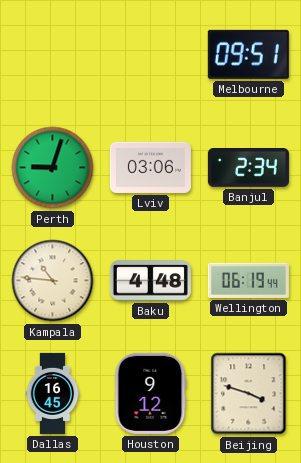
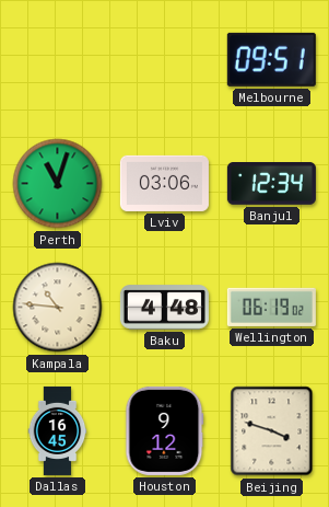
Perth: 9:03 -> 11:03
Banjul: 2:34 -> 12:34
Wellington: 06:19:44 -> 06:19:02
